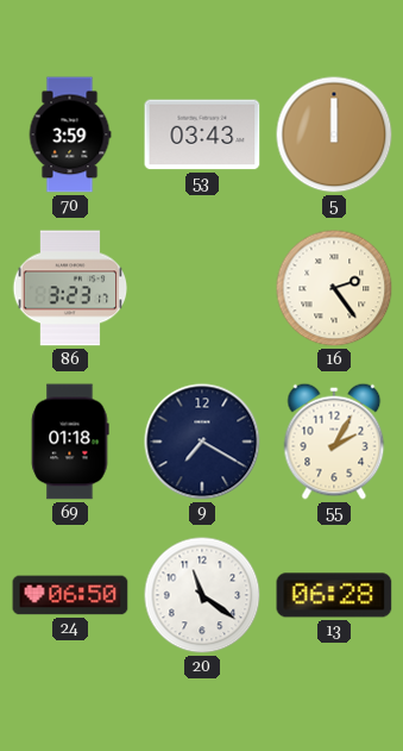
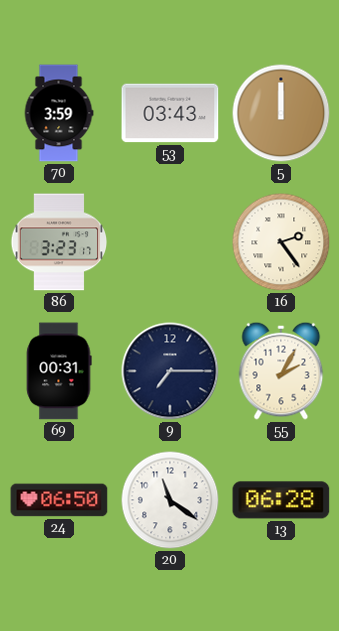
69: 01:18 -> 00:31
9: 7:20 -> 7:15
